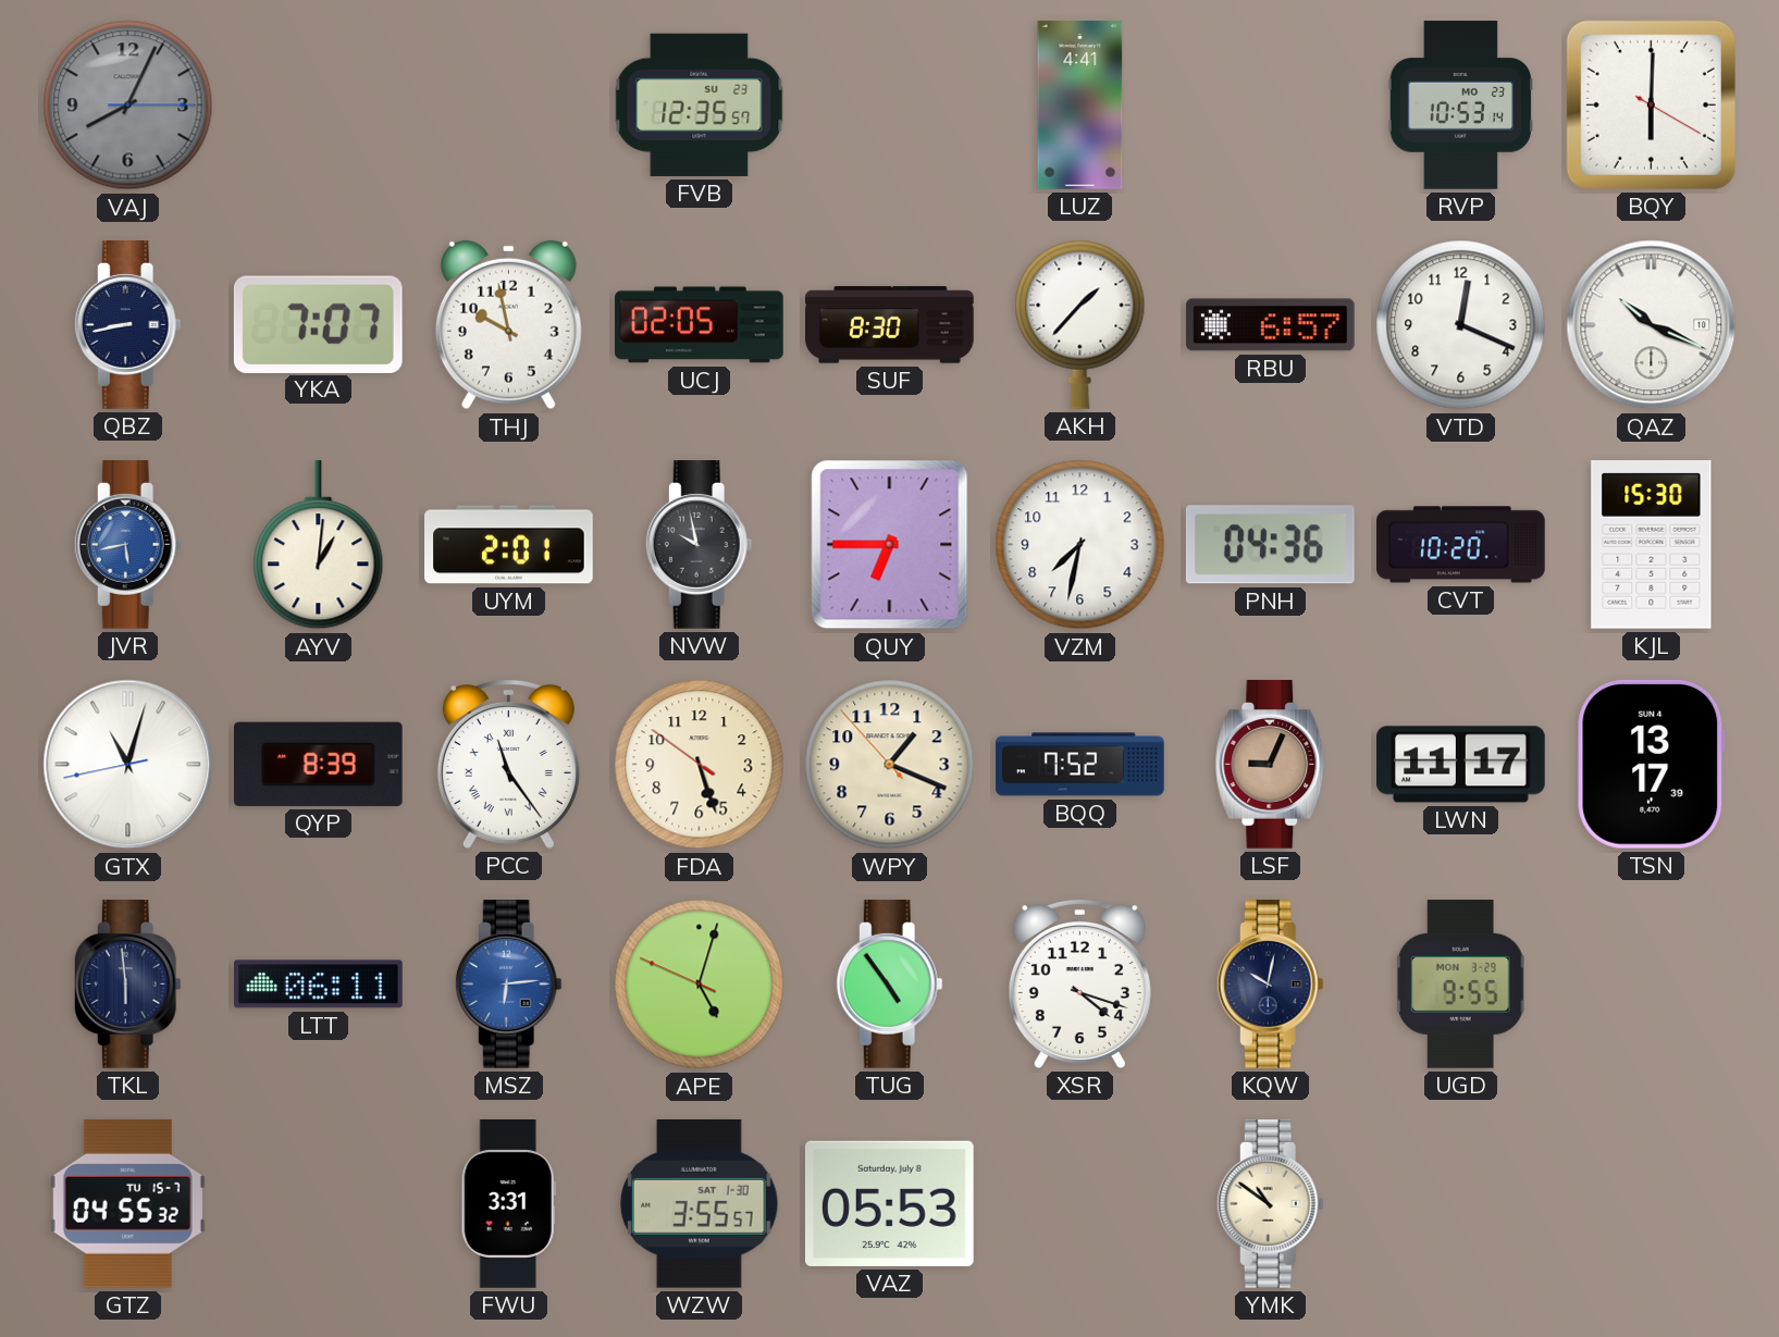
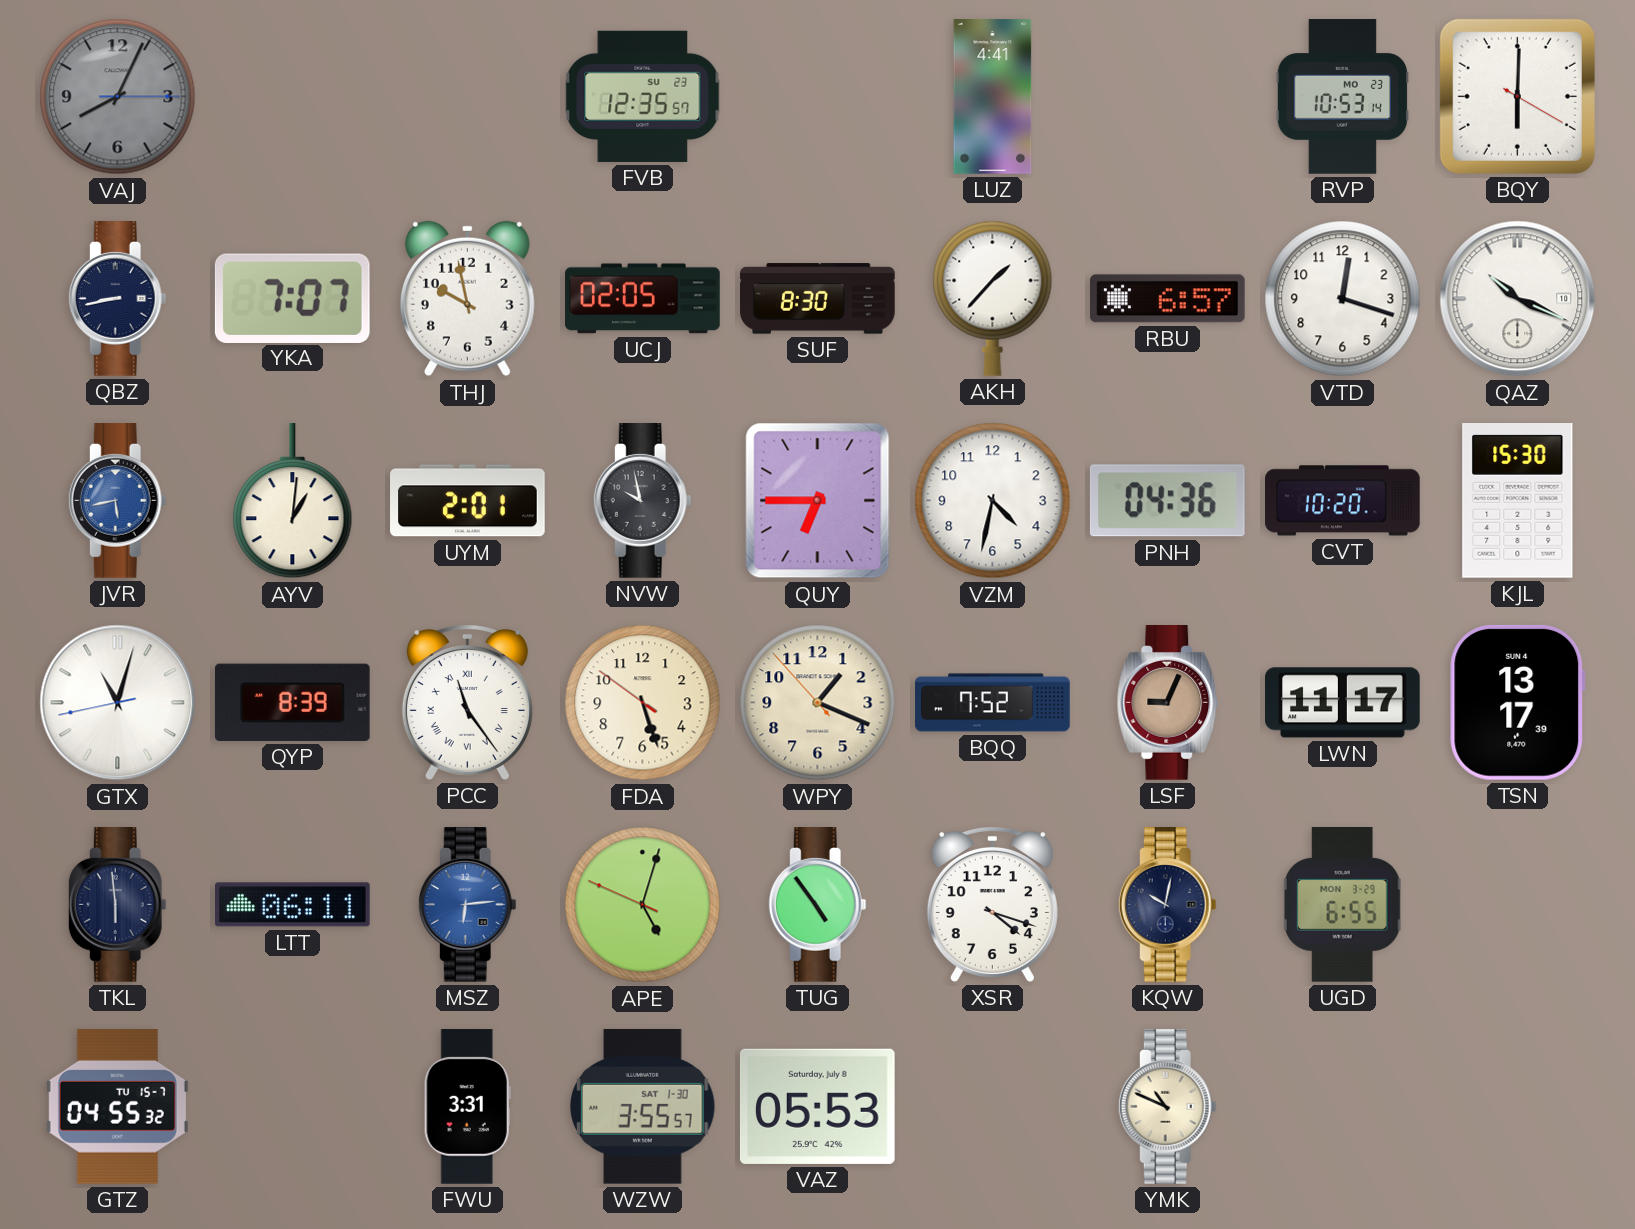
VTD: 12:19 -> 12:18
VZM: 7:32 -> 4:32
UGD: 9:55 -> 6:55
YMK: 10:51 -> 10:49
